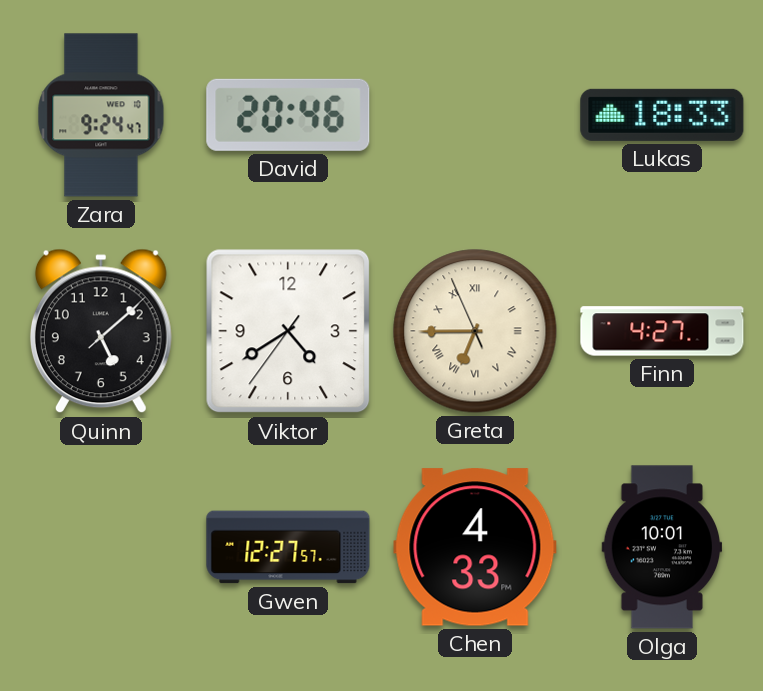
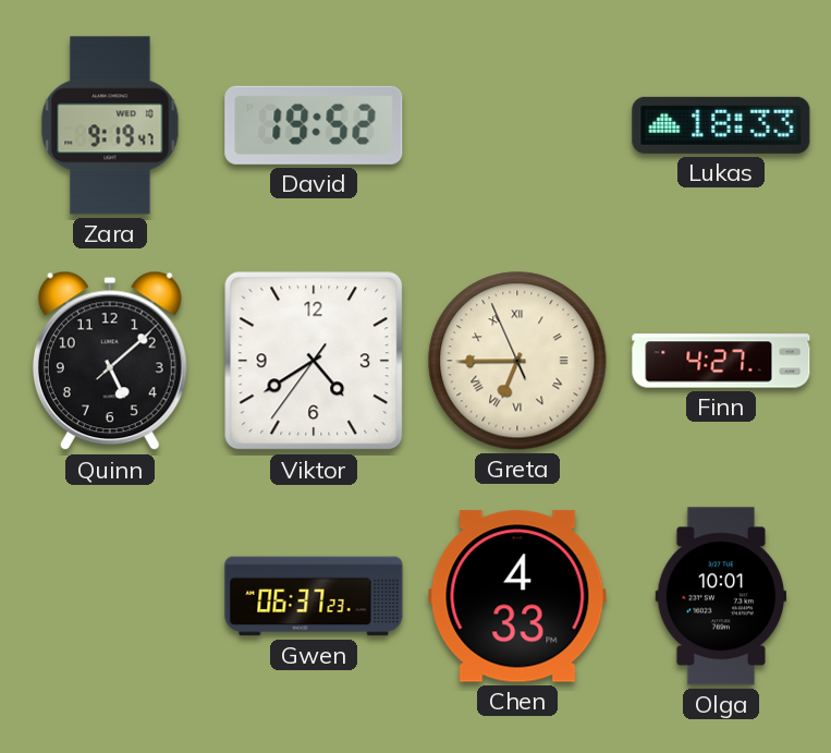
Zara: 9:24 -> 9:19
David: 20:46 -> 19:52
Gwen: 12:27 -> 06:37
